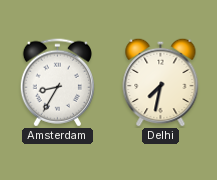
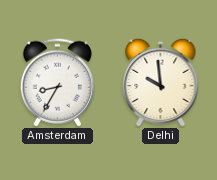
Delhi: 7:32 -> 9:59
